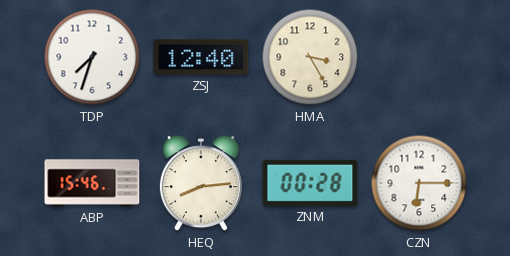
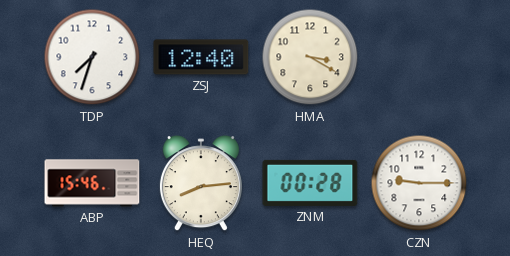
HMA: 3:25 -> 3:20
CZN: 6:15 -> 9:15
